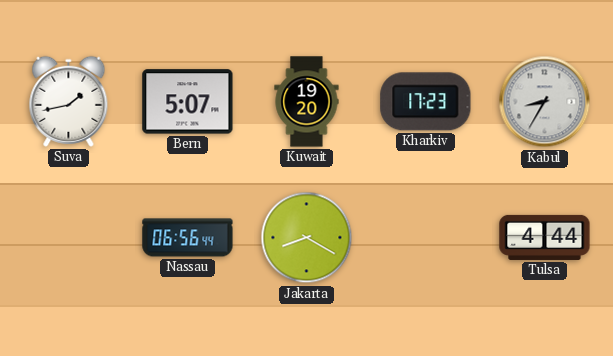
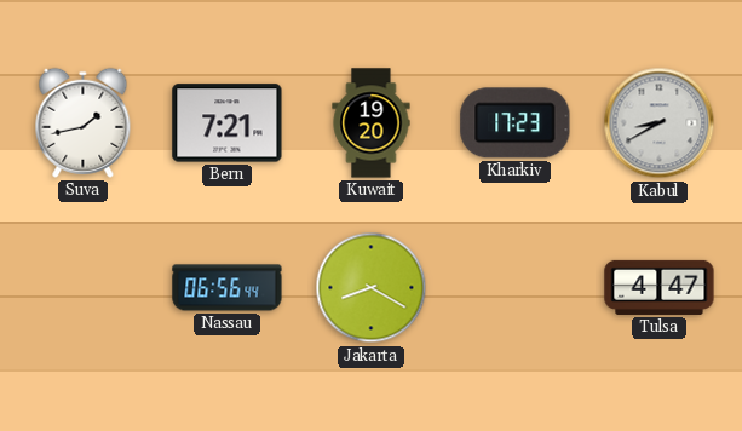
Bern: 5:07 -> 7:21
Kabul: 8:35 -> 8:40
Tulsa: 4:44 -> 4:47
